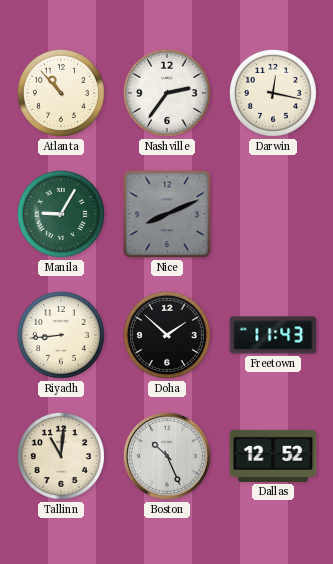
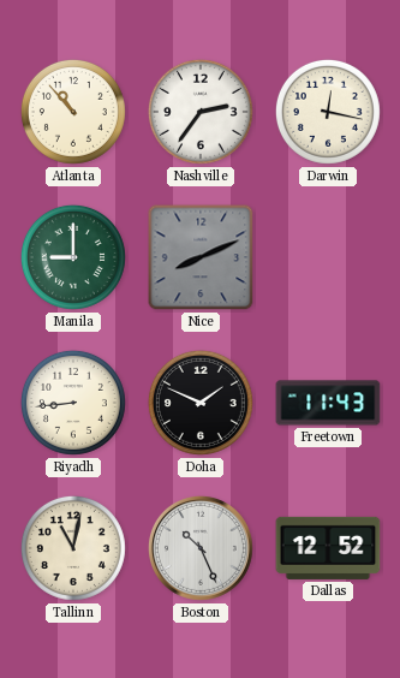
Manila: 9:05 -> 9:00
Doha: 1:52 -> 1:49
Tallinn: 11:01 -> 11:02
